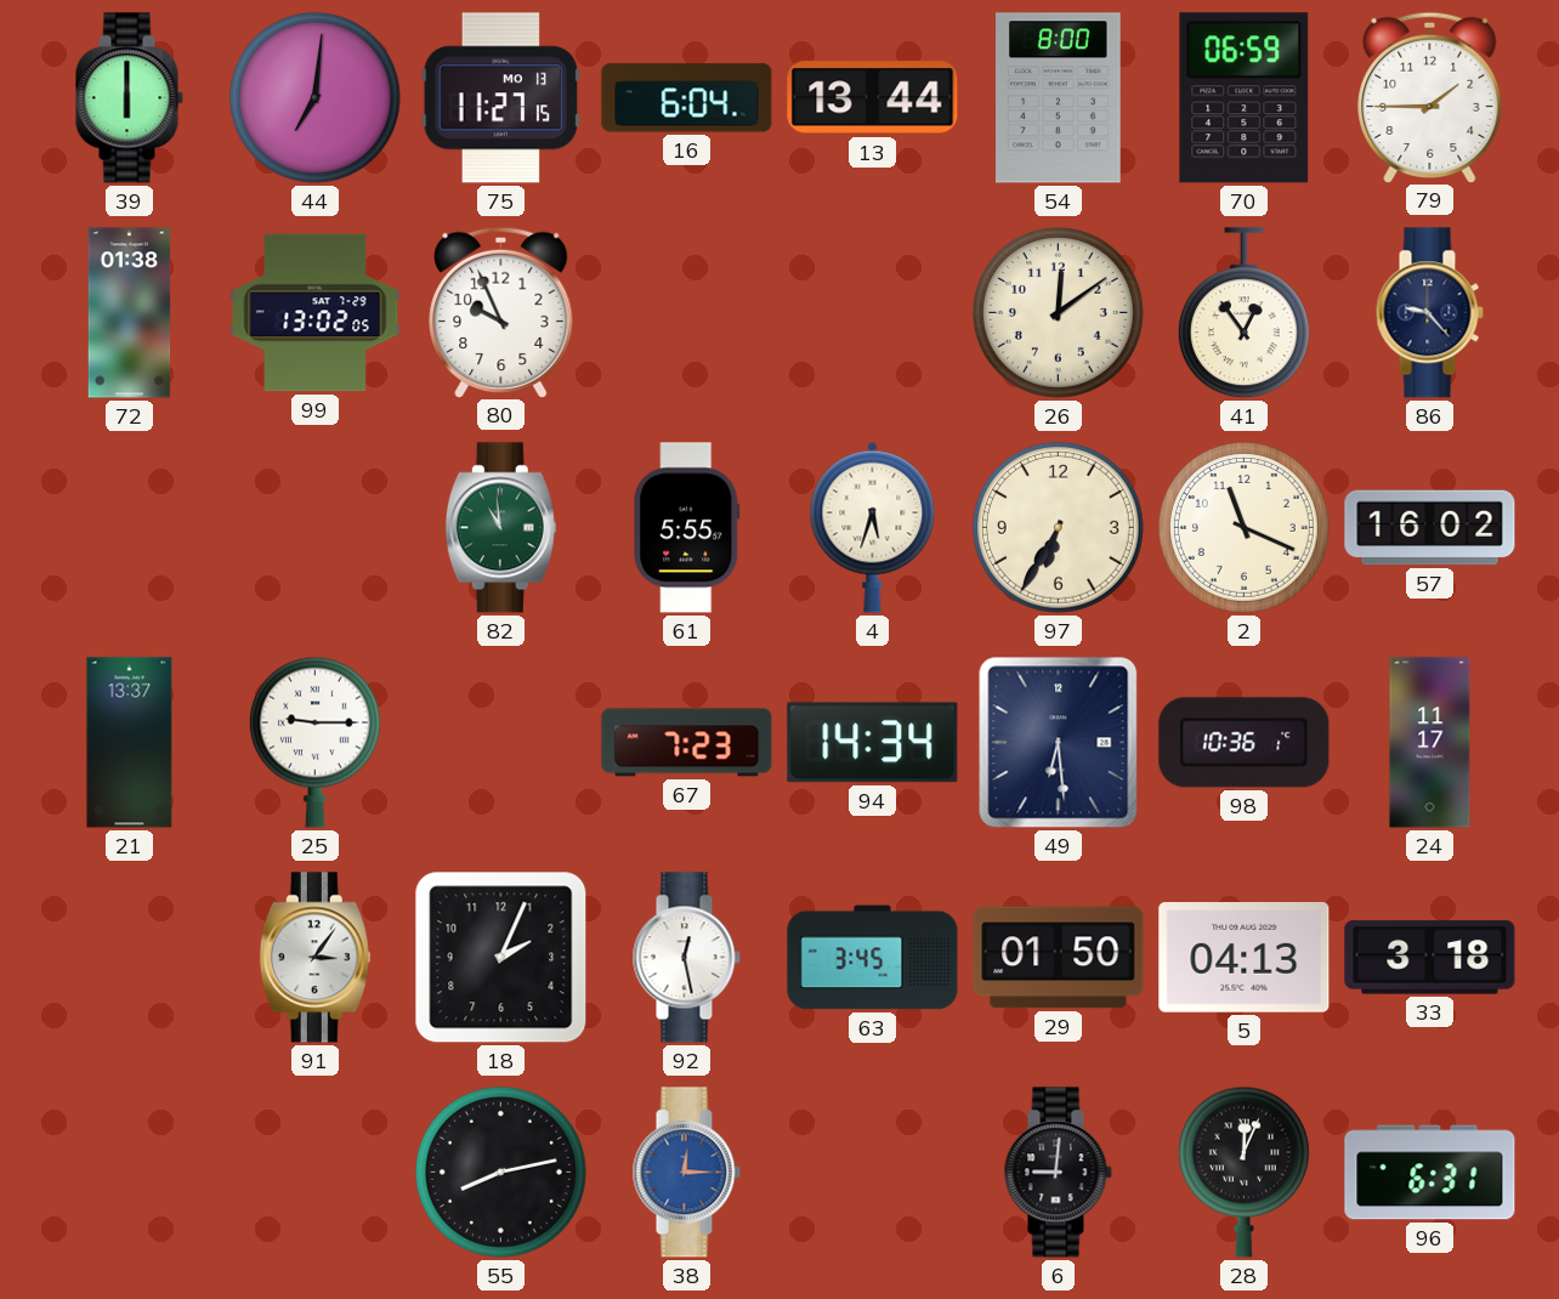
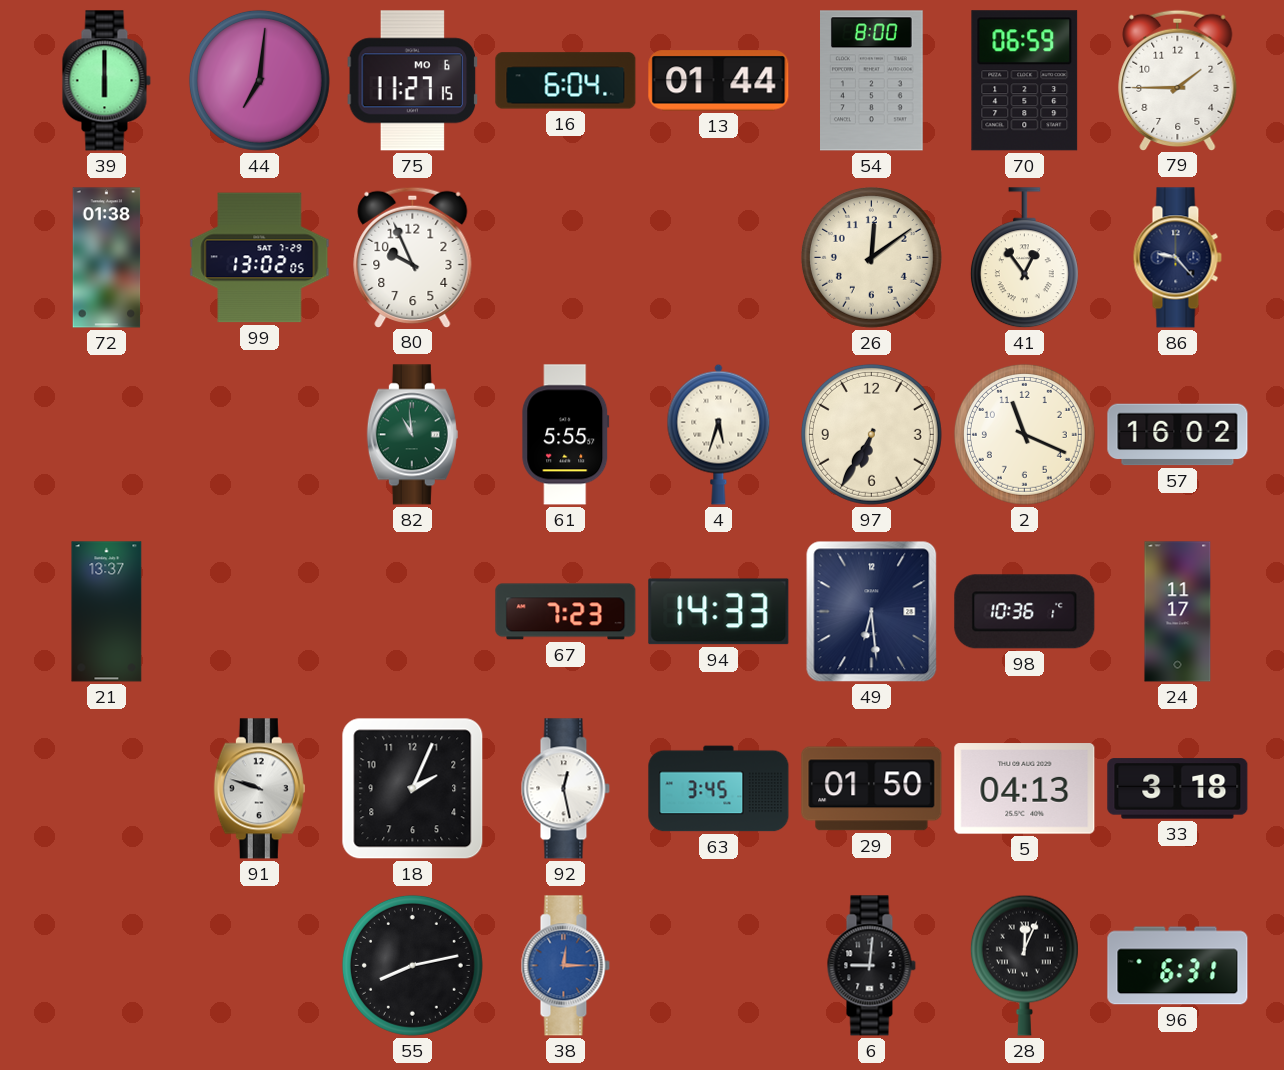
75 date: MO 13 -> MO 6
13: 13:44 -> 01:44
25: 9:15 -> none
94: 14:34 -> 14:33
91: 3:06 -> 9:48
